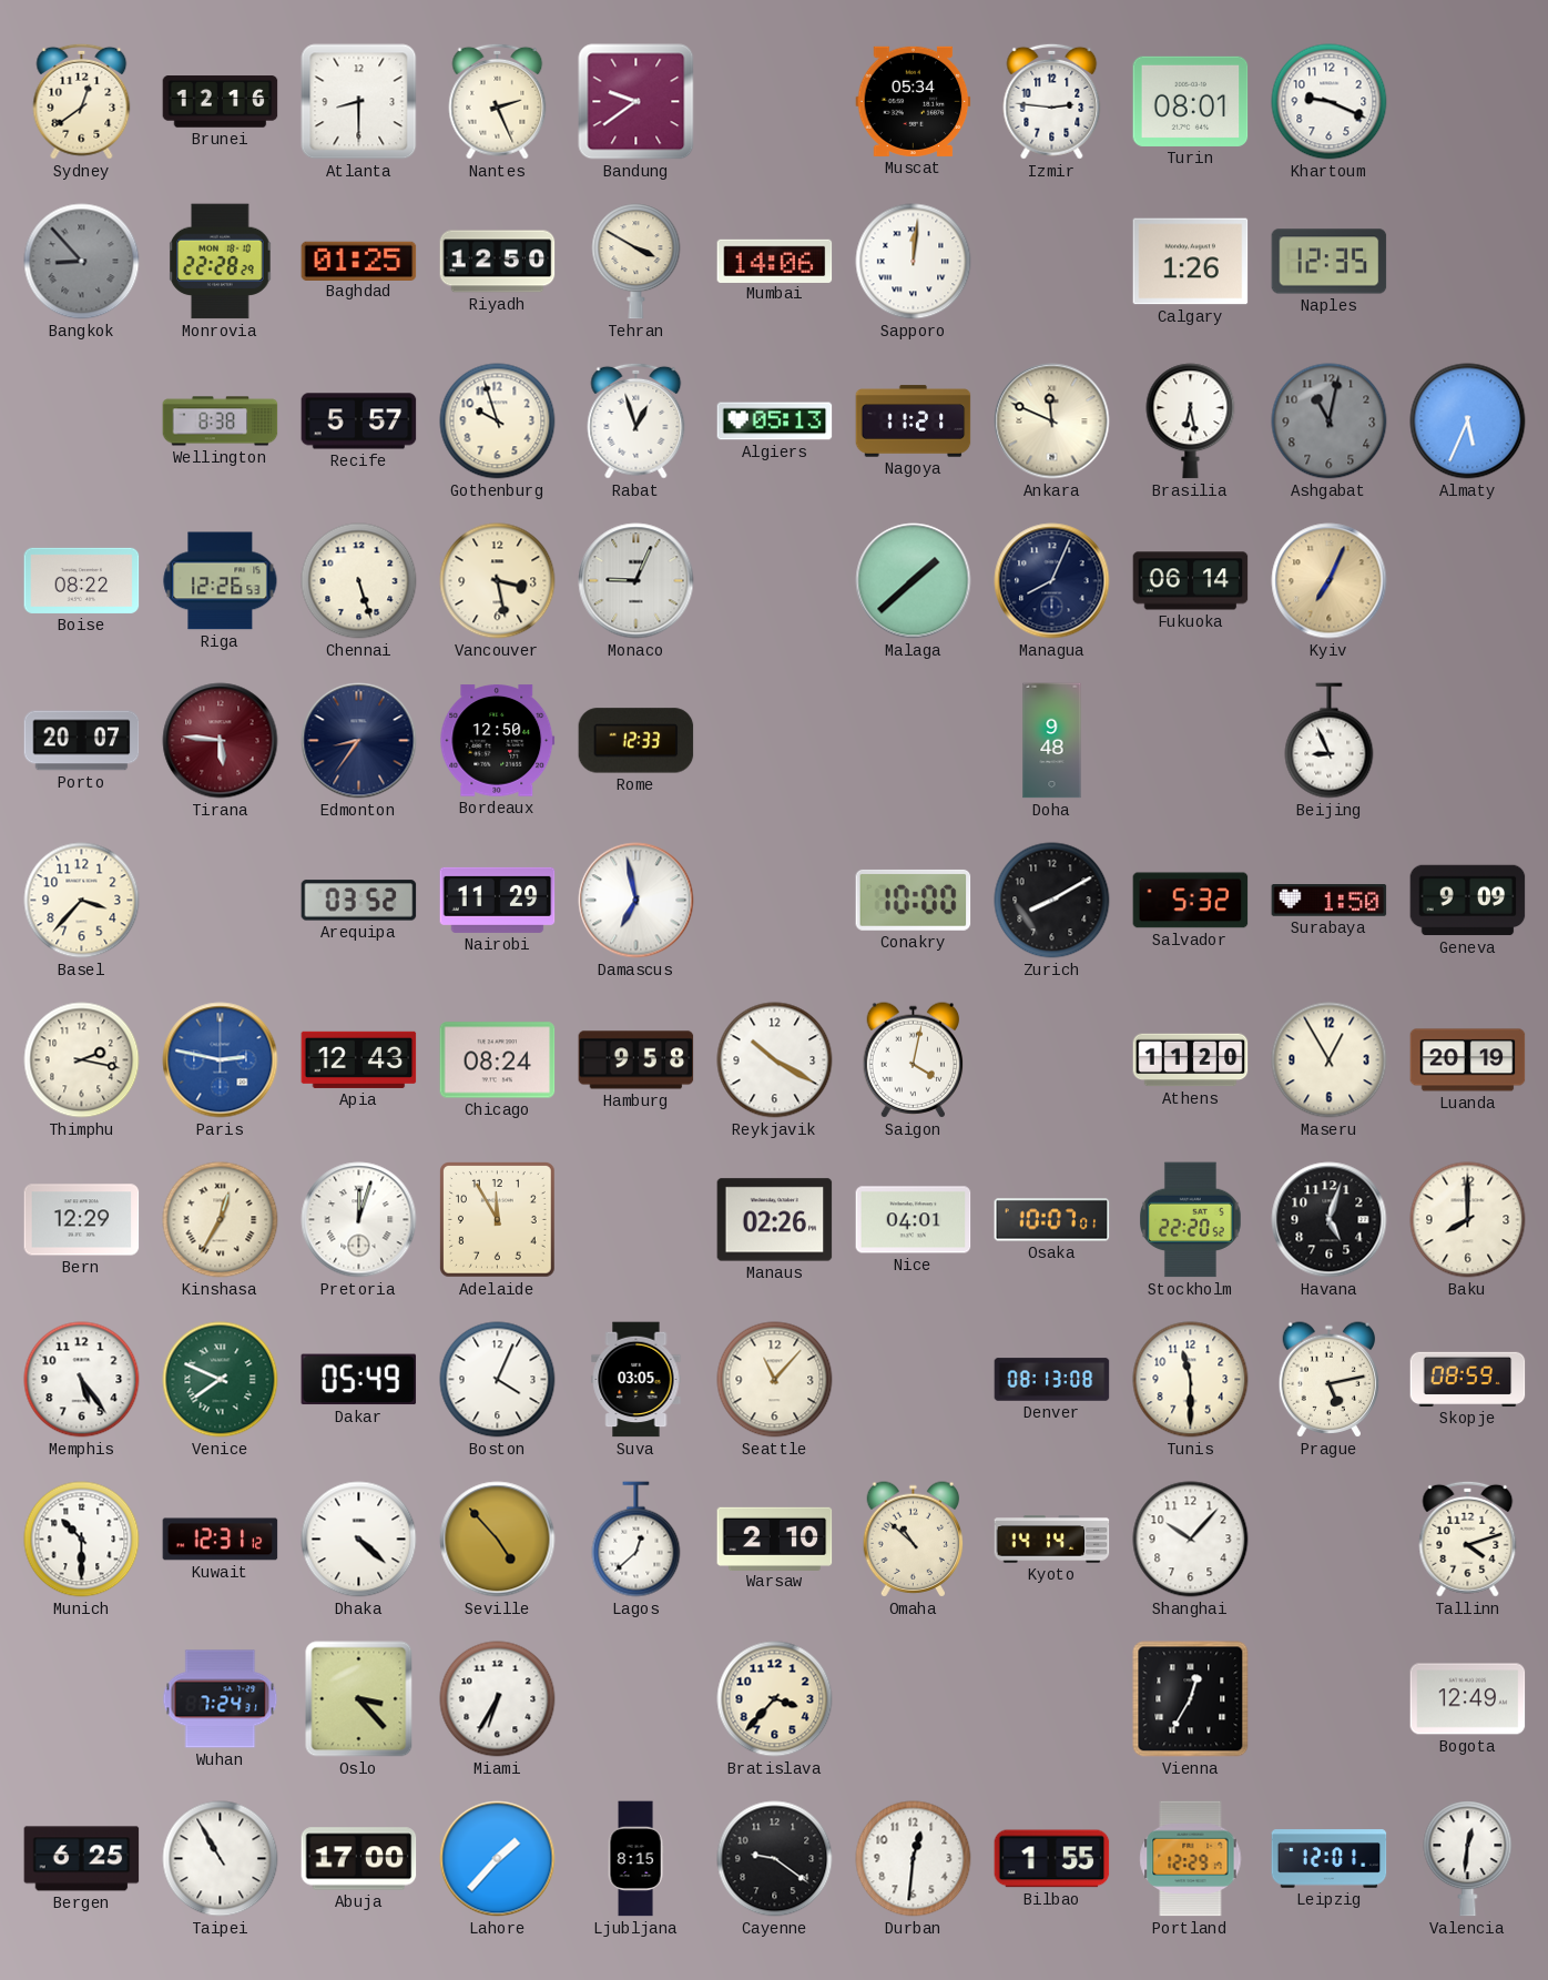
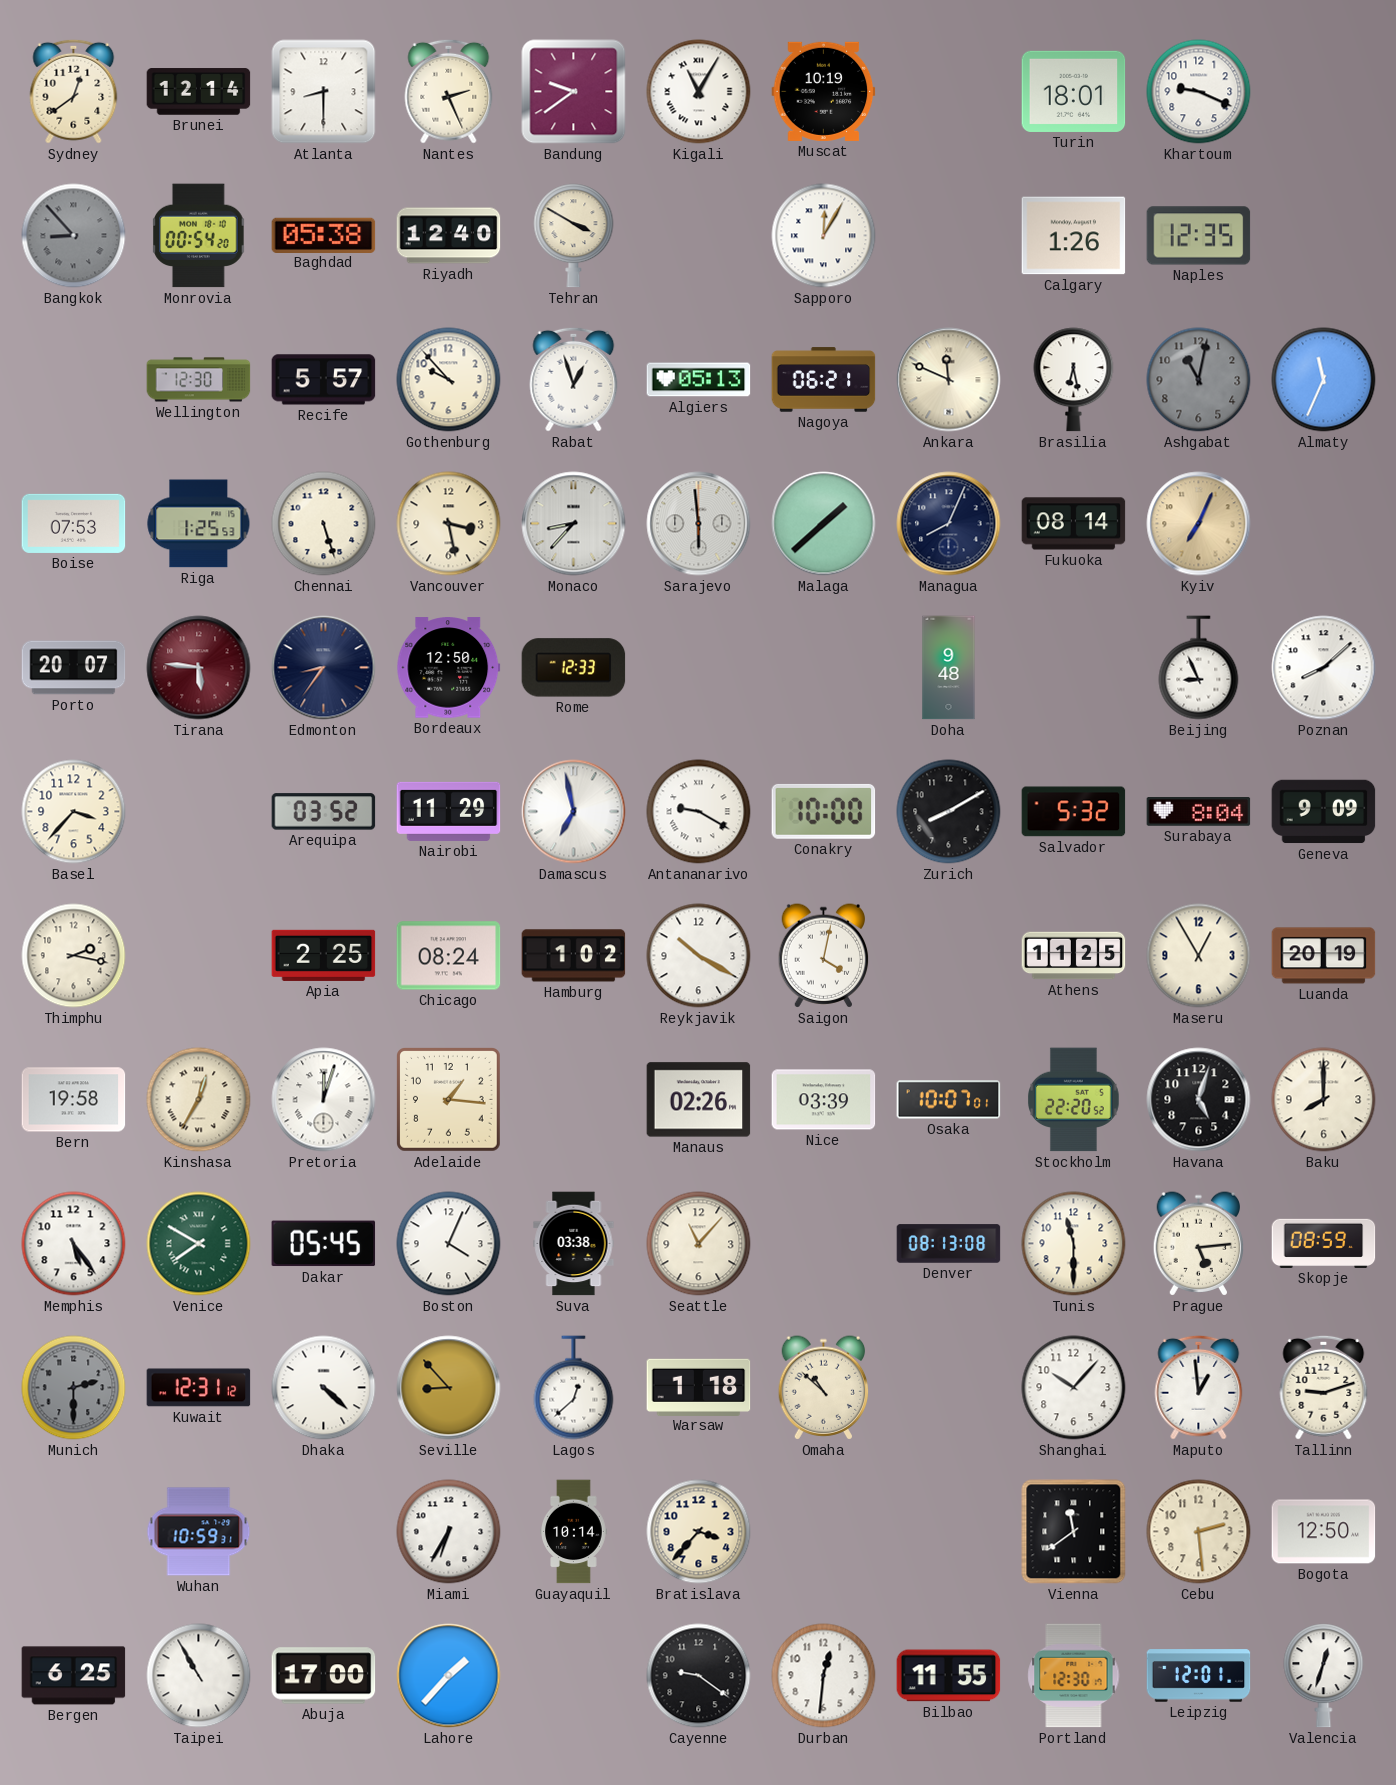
Brunei: 12:16 -> 12:14
Kigali: none -> 11:05
Muscat: 05:34 -> 10:19
Izmir: 2:46 -> none
Turin: 08:01 -> 18:01
Monrovia: 22:28 -> 00:54
Baghdad: 01:25 -> 05:38
Riyadh: 12:50 -> 12:40
Mumbai: 14:06 -> none
Sapporo: 12:01 -> 12:05
Wellington: 8:38 -> 12:30
Gothenburg: 9:57 -> 9:53
Nagoya: 11:21 -> 06:21
Almaty: 5:34 -> 11:34
Boise: 08:22 -> 07:53
Riga: 12:26 -> 1:25
Monaco: 9:04 -> 8:37
Sarajevo: none -> 5:59
Fukuoka: 06:14 -> 08:14
Poznan: none -> 8:08
Antananarivo: none -> 9:20
Surabaya: 1:50 -> 8:04
Paris: 2:47 -> none
Apia: 12:43 -> 2:25
Hamburg: 9:58 -> 1:02
Athens: 11:20 -> 11:25
Bern: 12:29 -> 19:58
Adelaide: 11:55 -> 1:16
Nice: 04:01 -> 03:39
Venice: 7:49 -> 7:50
Dakar: 05:49 -> 05:45
Suva: 03:05 -> 03:38
Prague: 5:13 -> 5:14
Munich: 10:30 -> 2:30
Munich dial: white -> grey
Seville: 4:53 -> 8:53
Warsaw: 2:10 -> 1:18
Kyoto: 14:14 -> none
Maputo: none -> 12:59
Tallinn: 4:12 -> 9:12
Wuhan: 7:24 -> 10:59
Oslo: 3:23 -> none
Guayaquil: none -> 10:14
Vienna: 12:35 -> 11:39
Cebu: none -> 2:29
Bogota: 12:49 -> 12:50
Ljubljana: 8:15 -> none
Bilbao: 1:55 -> 11:55
Portland: 12:29 -> 12:30
Valencia: 12:31 -> 12:33
